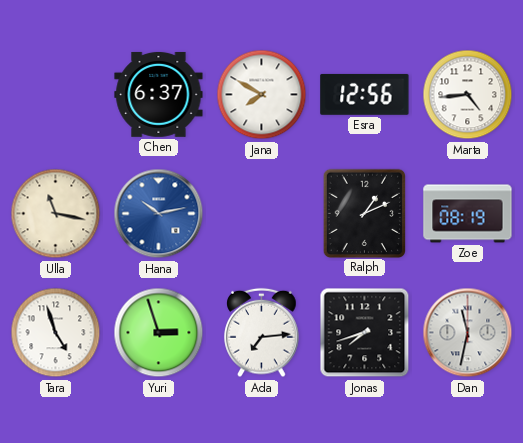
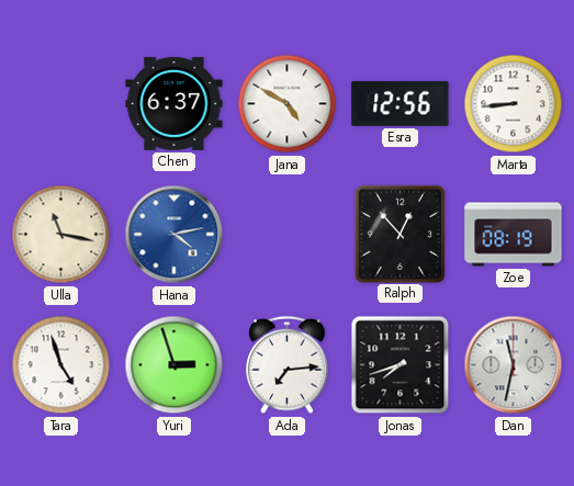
Jana: 7:50 -> 4:50
Marta: 4:44 -> 8:44
Hana: 10:13 -> 4:13
Ralph: 1:11 -> 12:53
